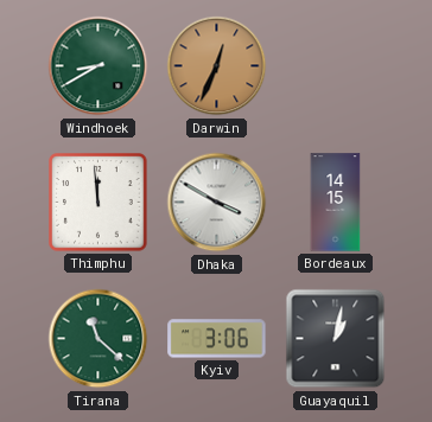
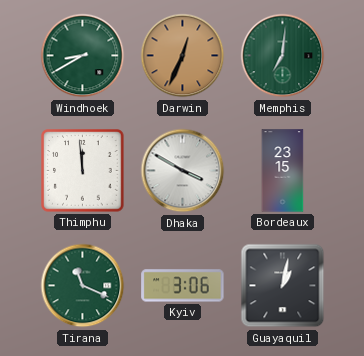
Memphis: none -> 7:01
Bordeaux: 14:15 -> 23:15
Tirana: 11:22 -> 11:19
